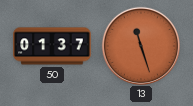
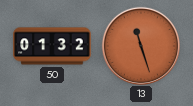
50: 01:37 -> 01:32
